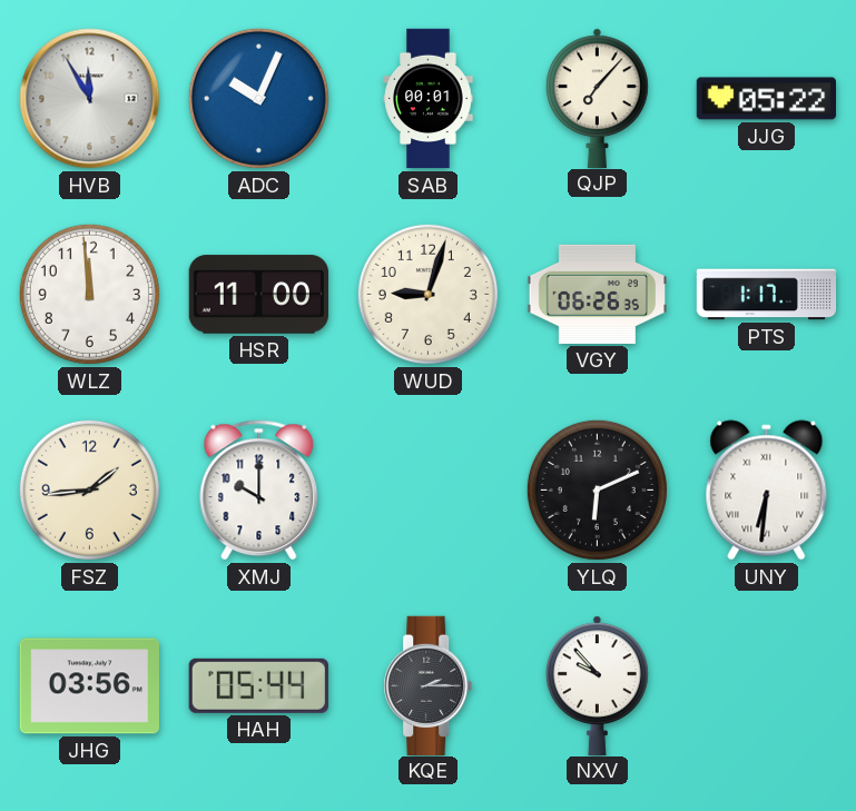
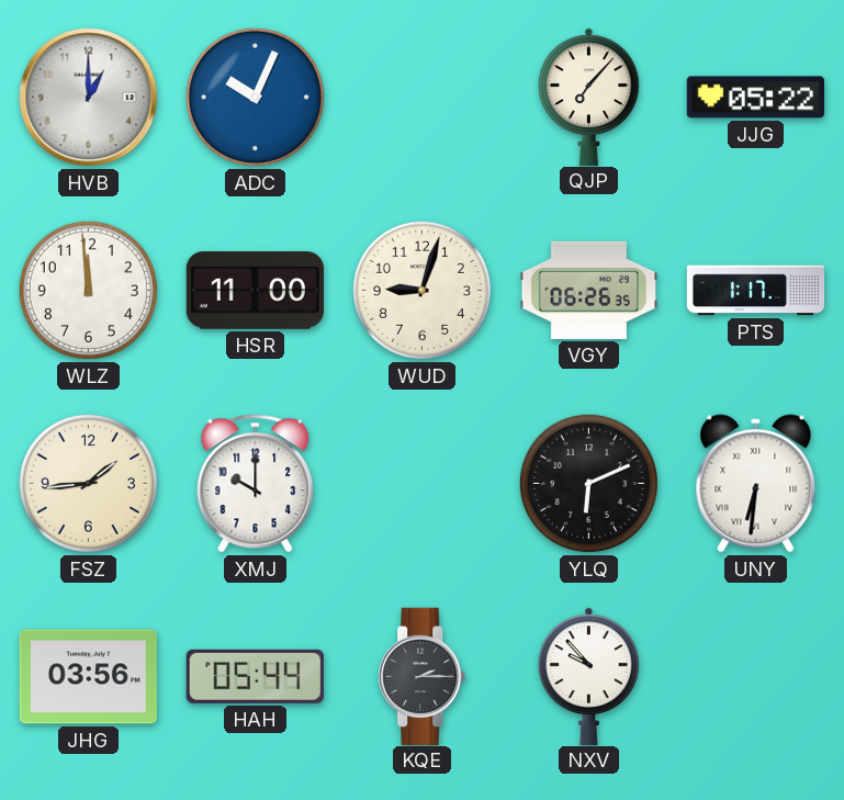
HVB: 11:55 -> 1:00
SAB: 00:01 -> none
